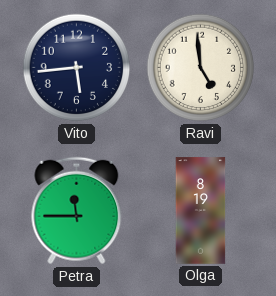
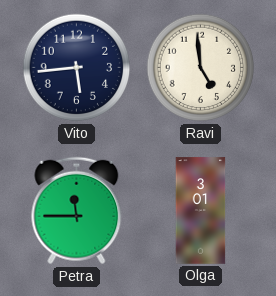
Olga: 8:19 -> 3:01
